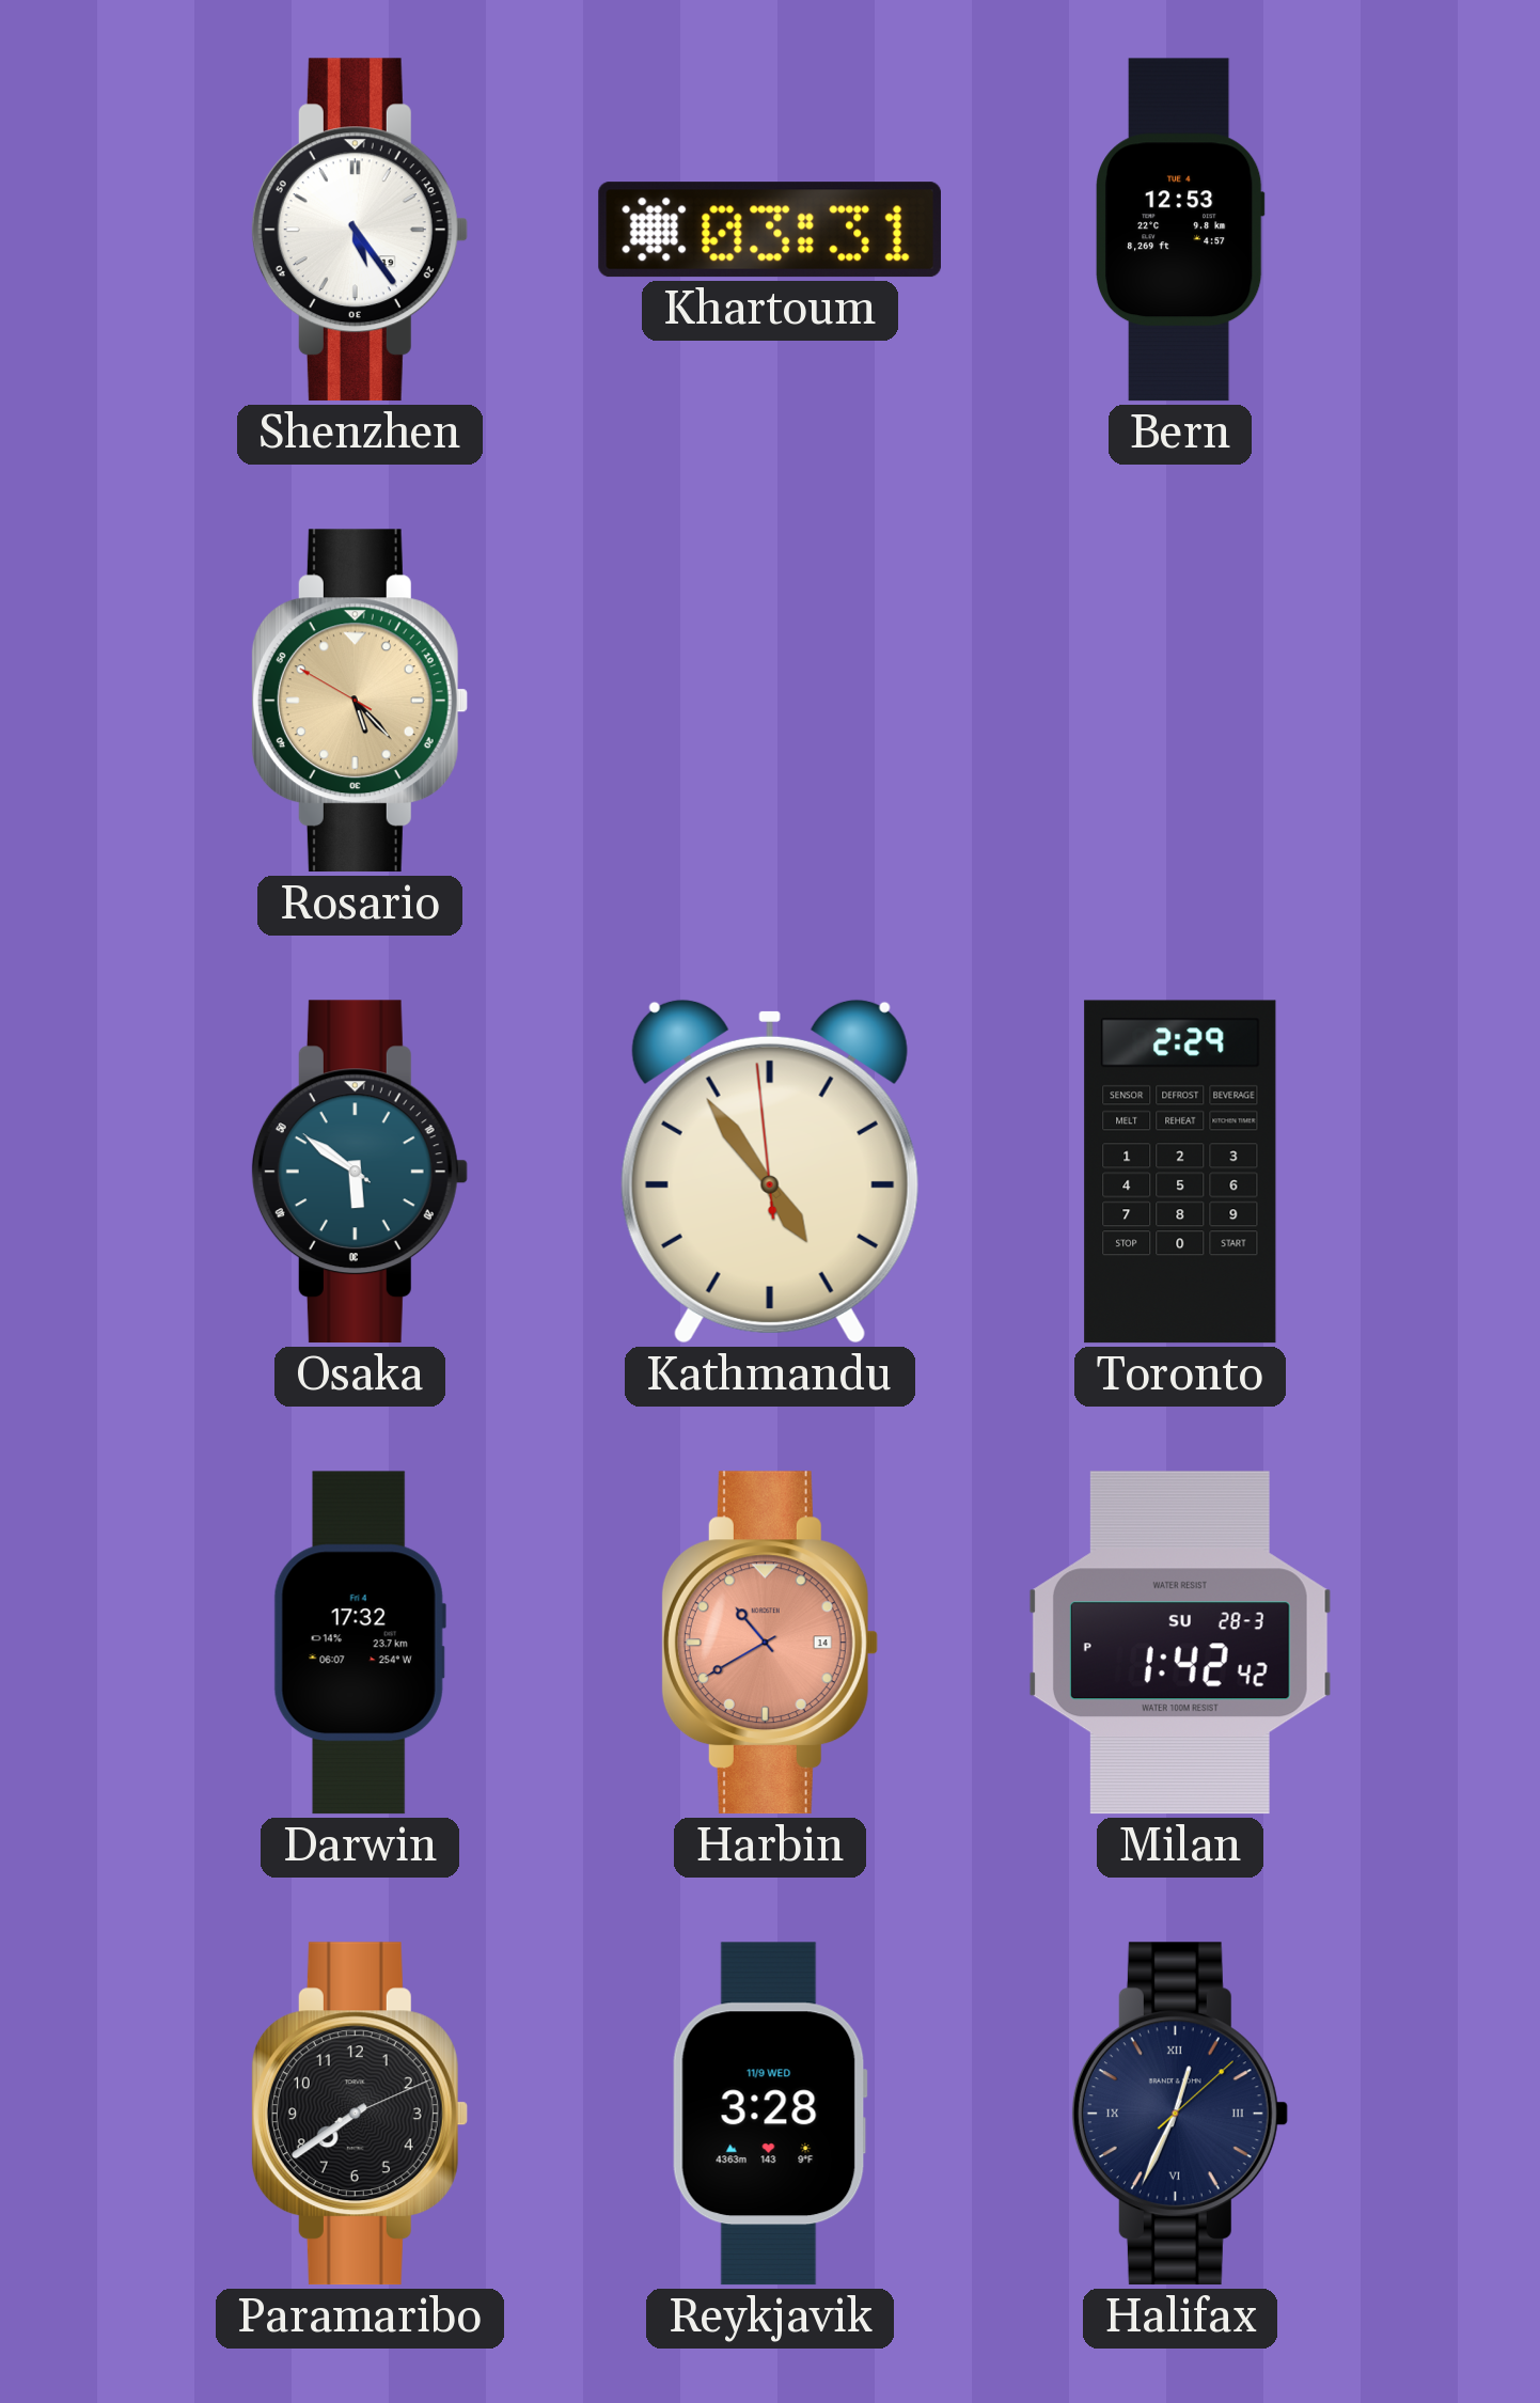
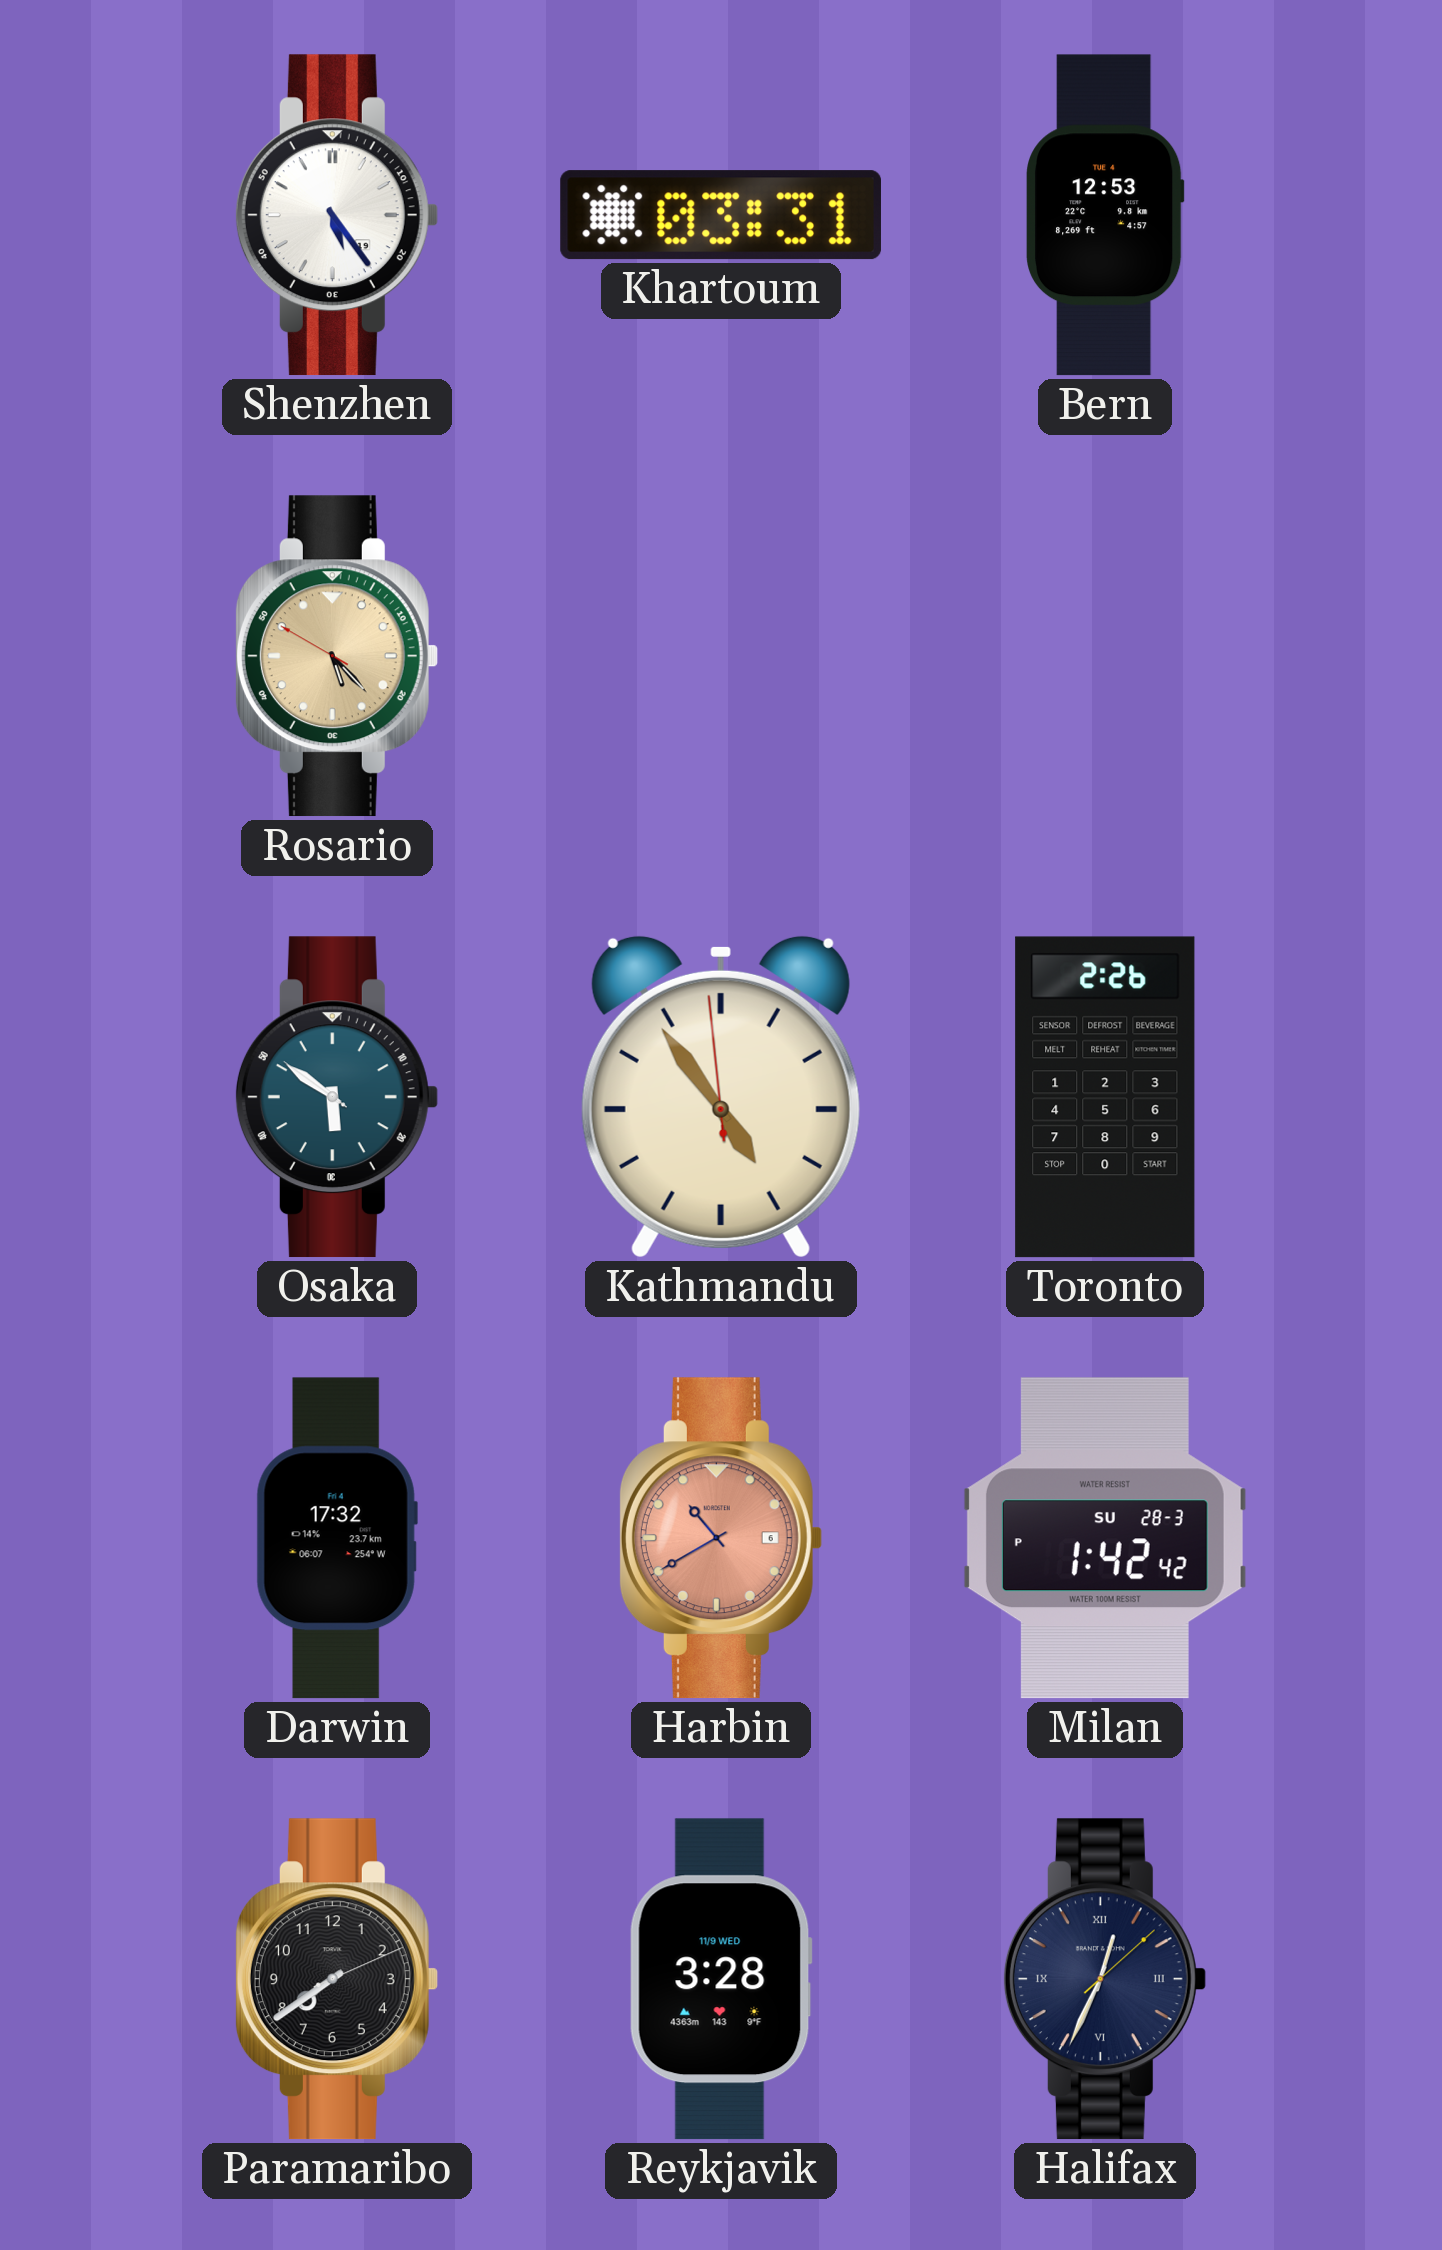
Toronto: 2:29 -> 2:26
Harbin date: 14 -> 6
